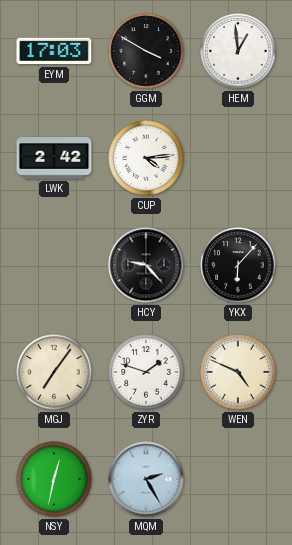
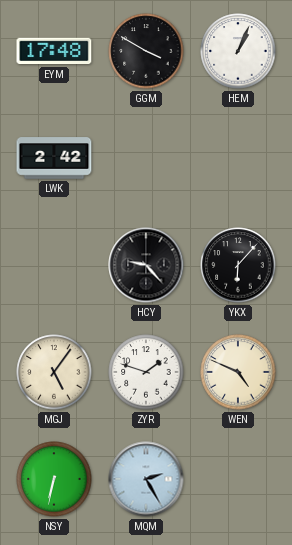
EYM: 17:03 -> 17:48
HEM: 12:59 -> 1:04
CUP: 4:14 -> none
MGJ: 7:06 -> 5:06
NSY: 12:32 -> 6:32
